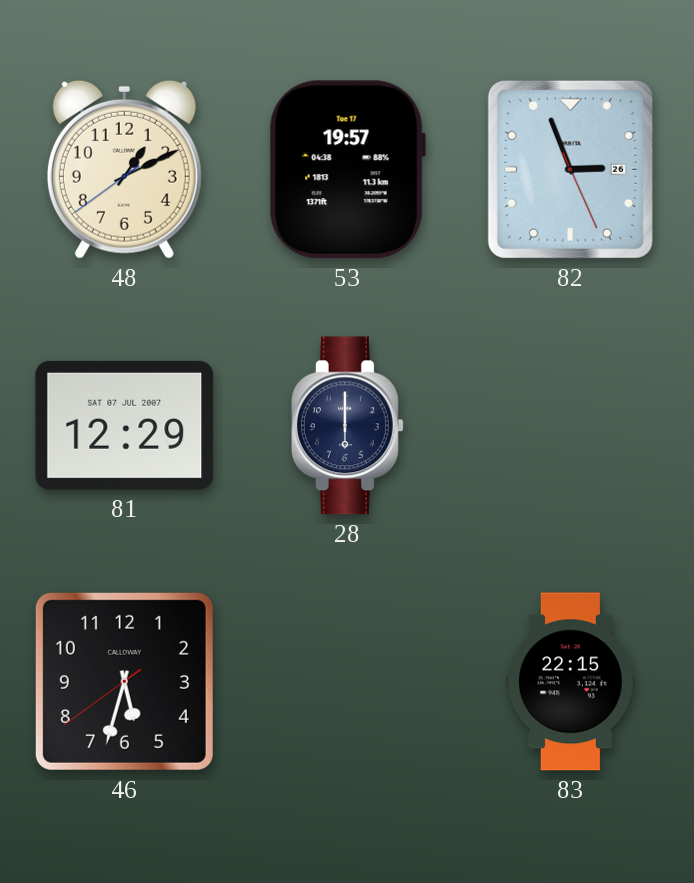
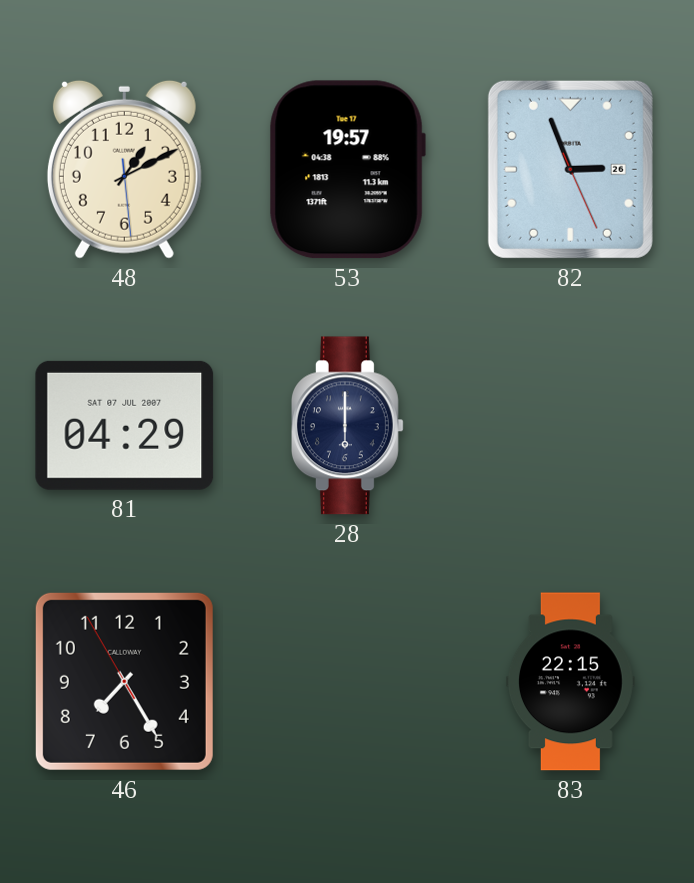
48: 1:10:39 -> 1:10:29
81: 12:29 -> 04:29
46: 5:32 -> 7:24
